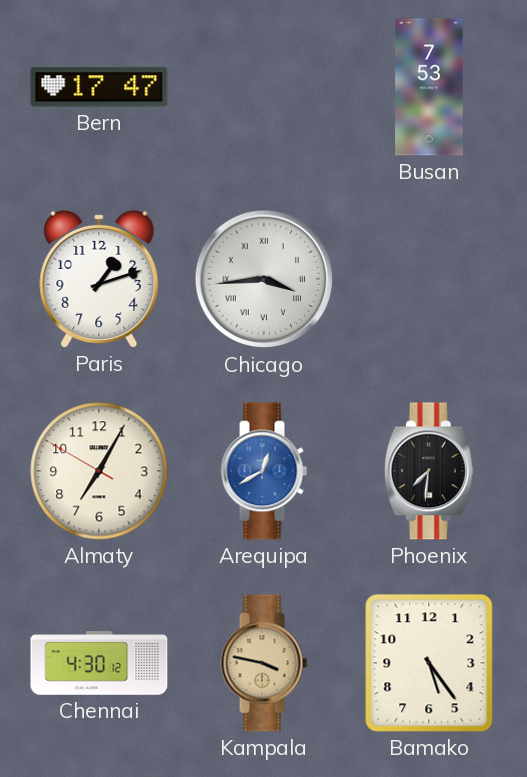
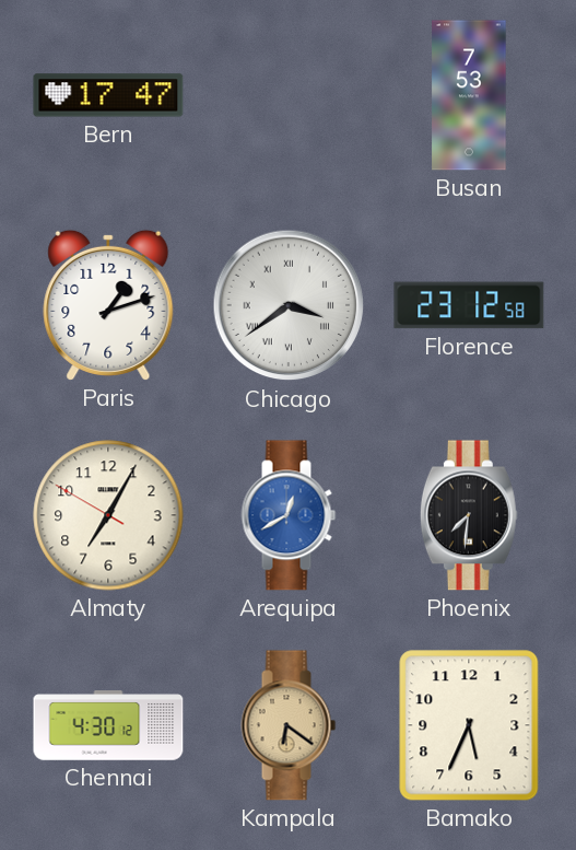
Chicago: 3:44 -> 3:39
Florence: none -> 23:12
Kampala: 3:47 -> 6:21
Bamako: 5:24 -> 5:34
